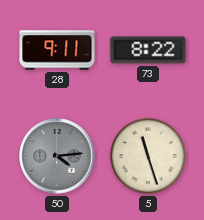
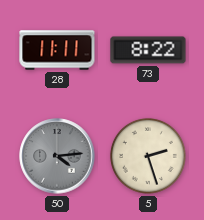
28: 9:11 -> 11:11
5: 11:27 -> 2:27
